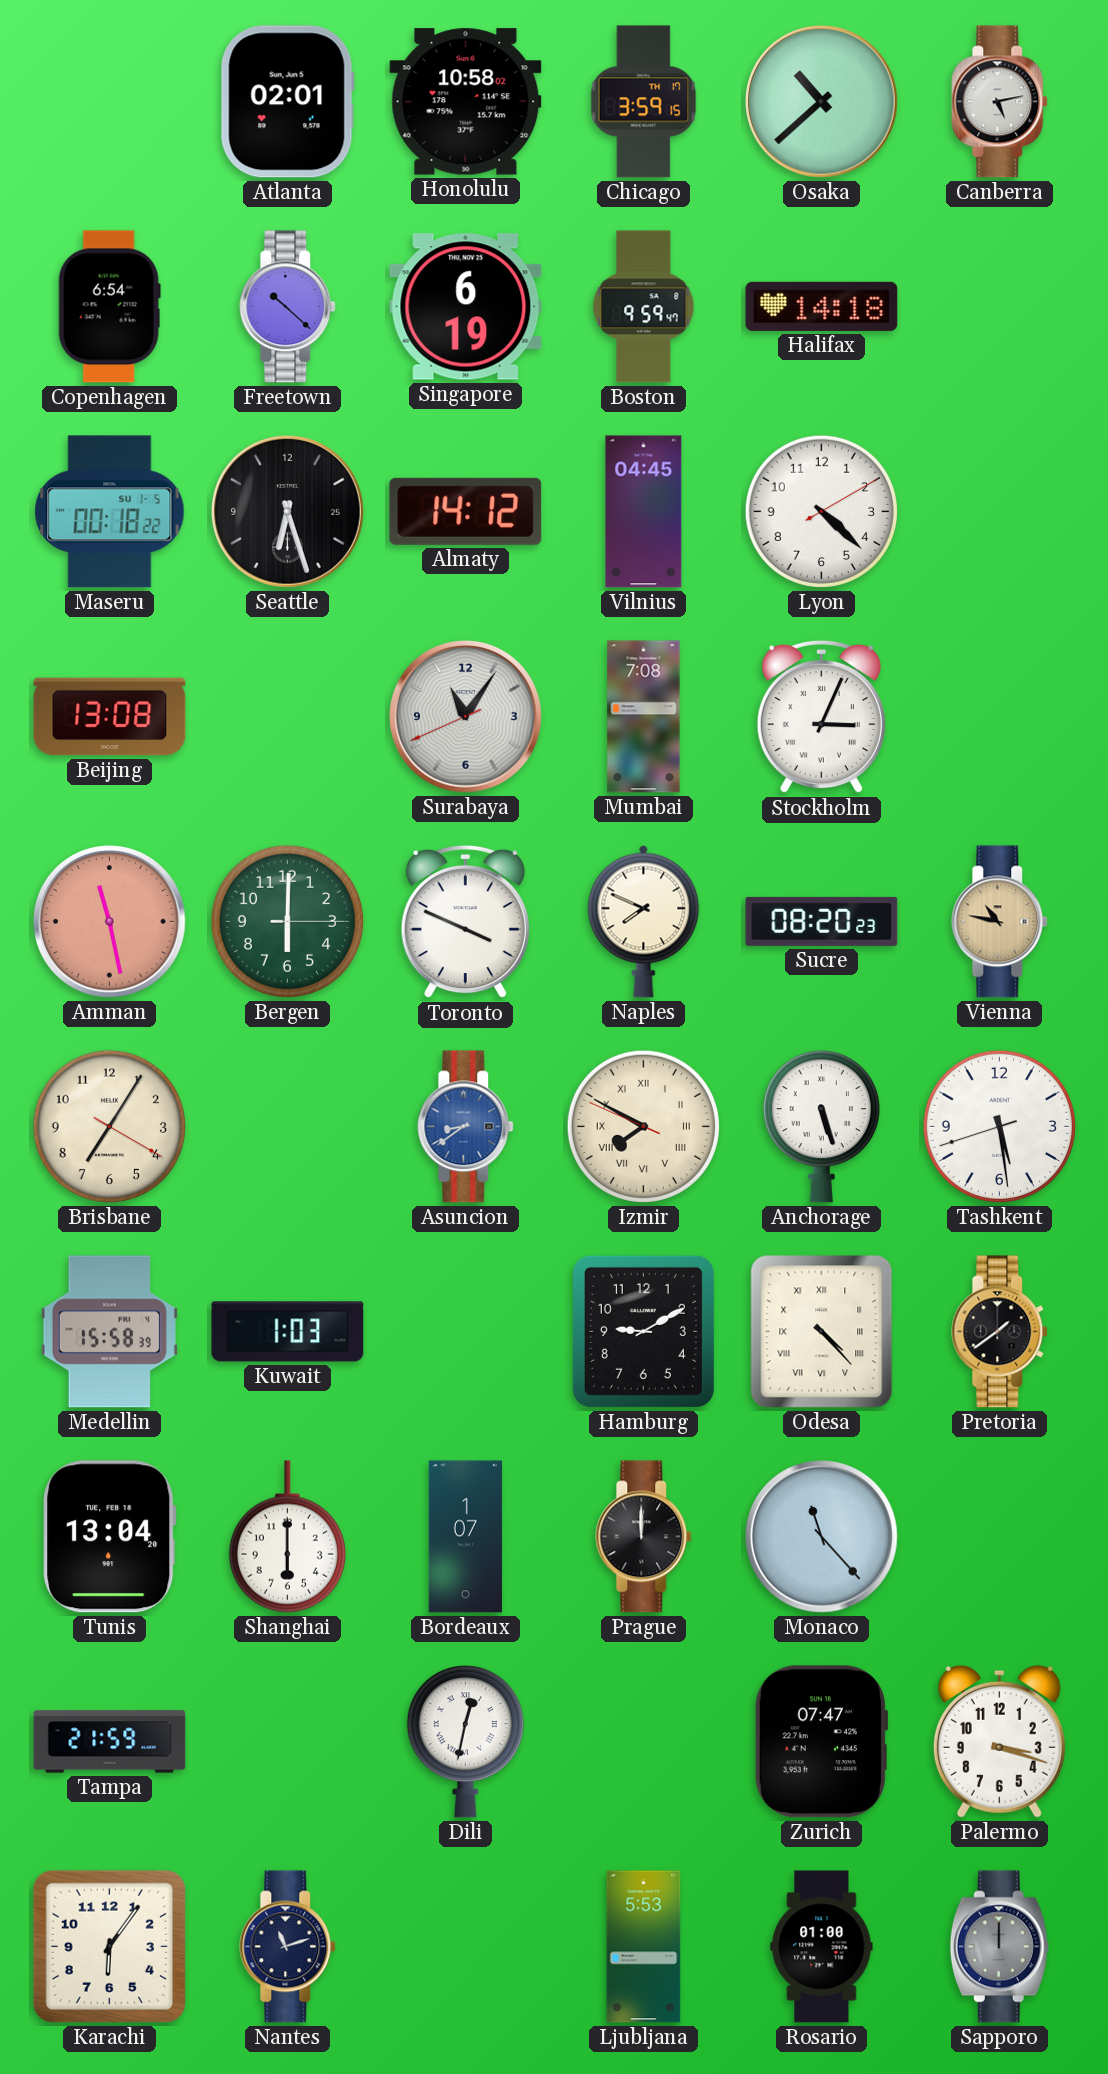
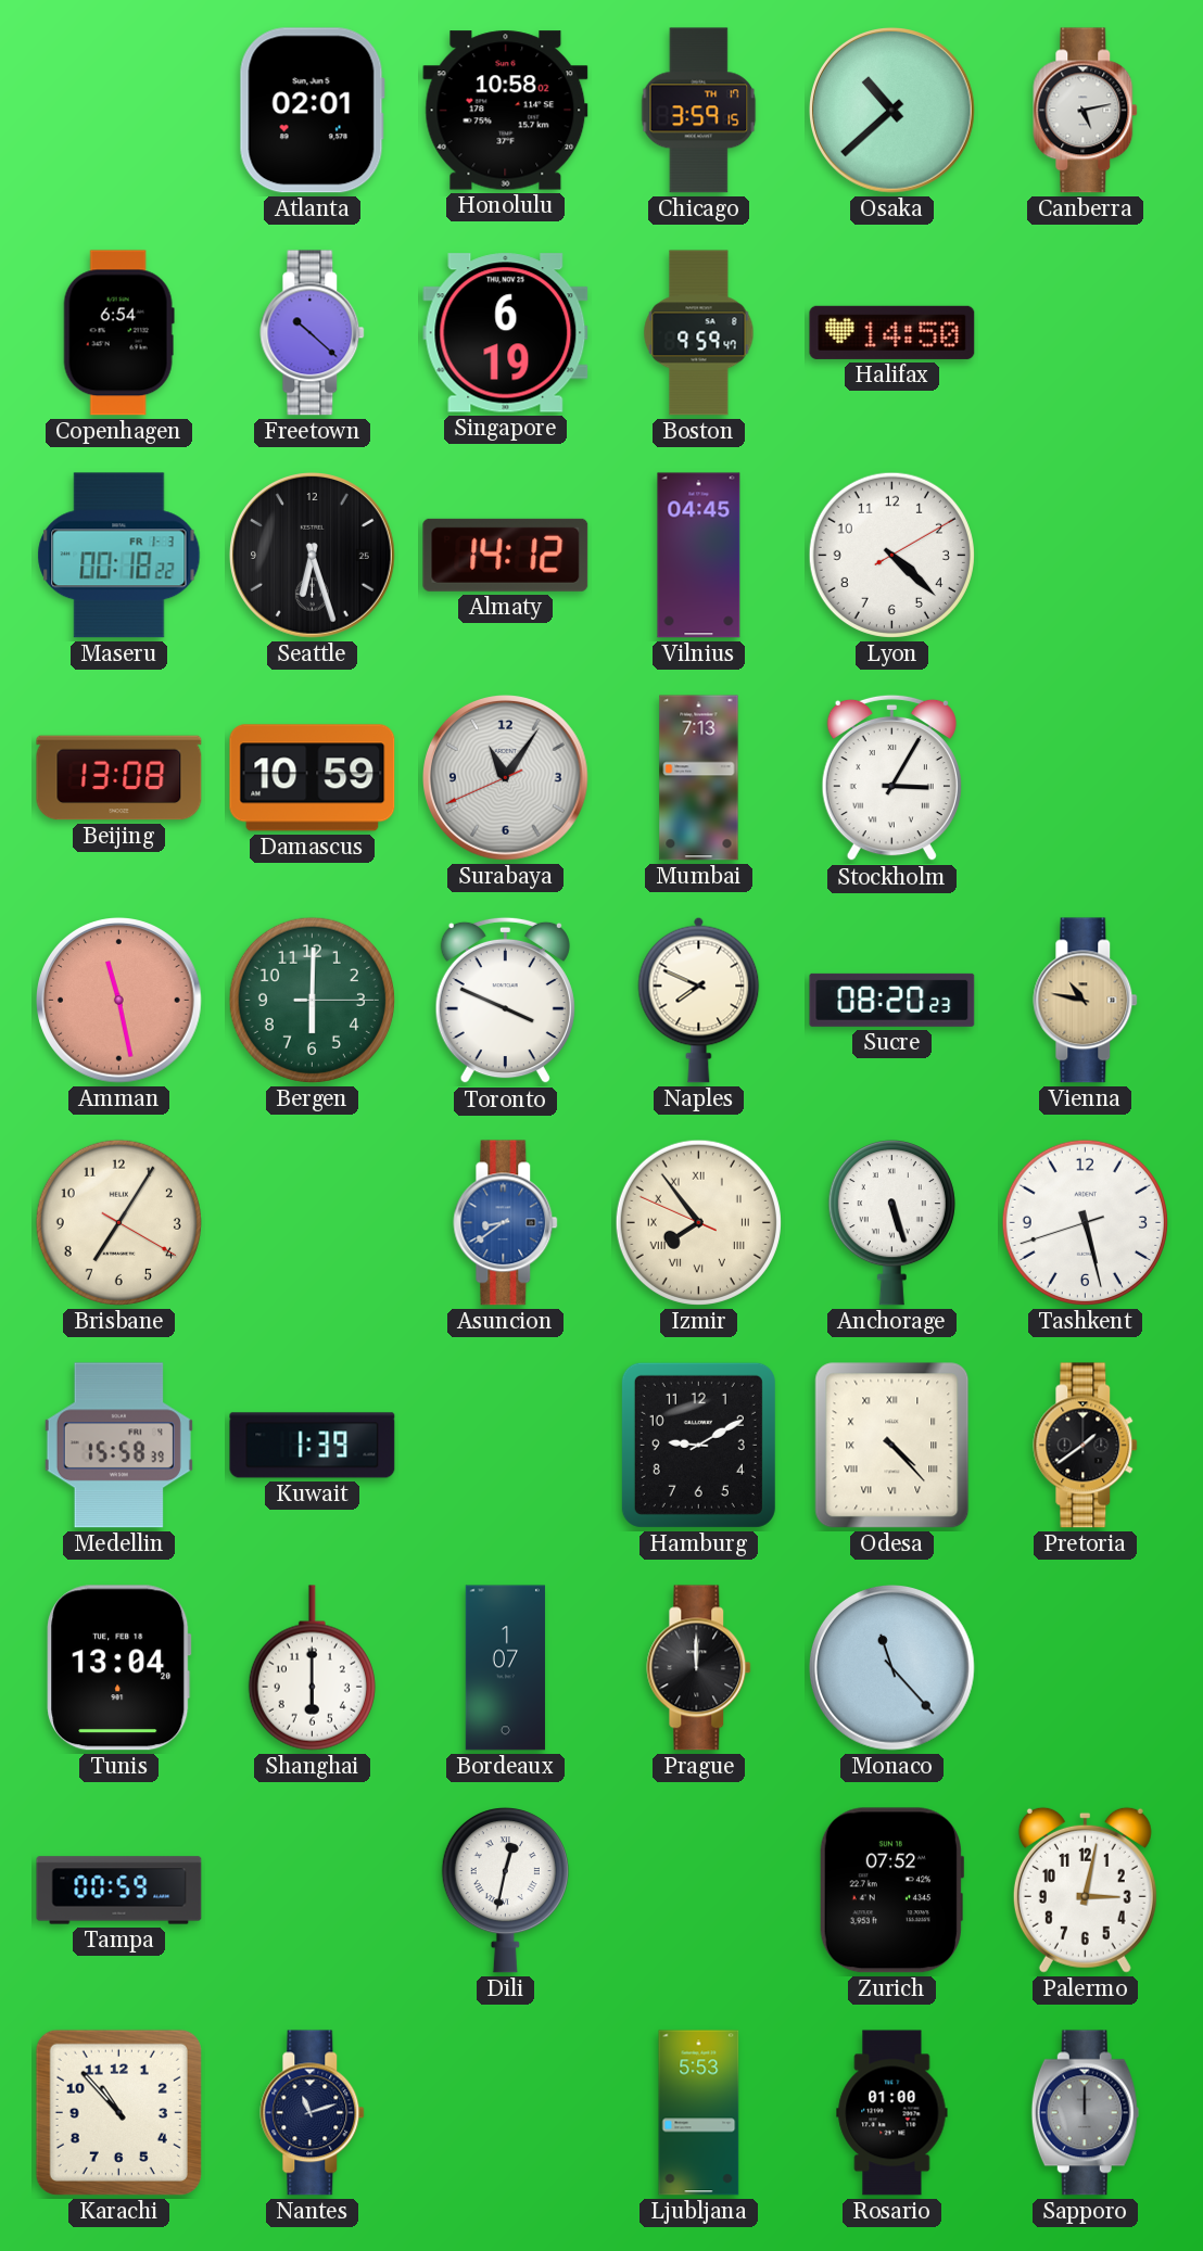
Halifax: 14:18 -> 14:50
Maseru date: SU 1-5 -> FR 1-3
Damascus: none -> 10:59
Mumbai: 7:08 -> 7:13
Stockholm: 3:04 -> 3:05
Izmir: 7:49 -> 7:53
Tashkent: 5:28 -> 5:27
Kuwait: 1:03 -> 1:39
Tampa: 21:59 -> 00:59
Zurich: 07:47 -> 07:52
Palermo: 3:18 -> 3:02
Karachi: 6:06 -> 10:53
